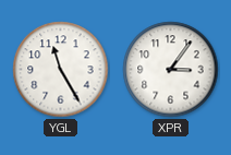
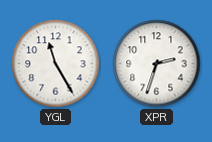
XPR: 3:06 -> 2:33
